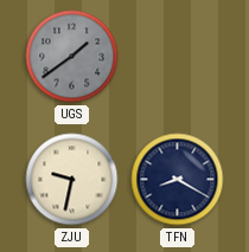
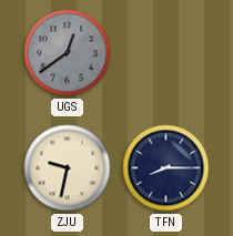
UGS: 1:39 -> 12:39
TFN: 8:20 -> 8:15
